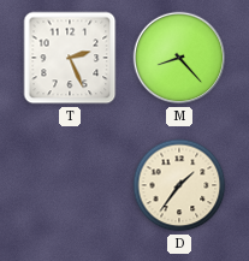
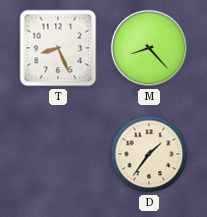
T: 2:26 -> 8:26
